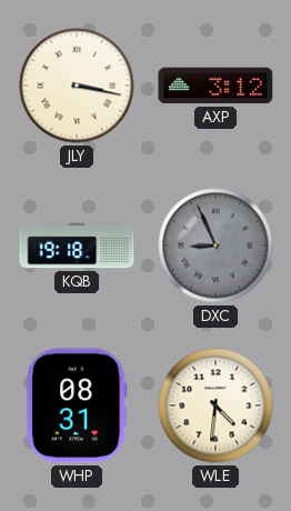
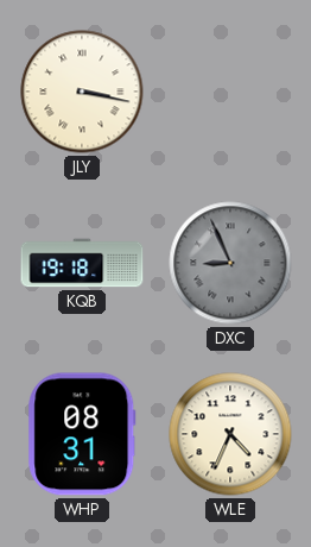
AXP: 3:12 -> none
WLE: 4:31 -> 4:34
